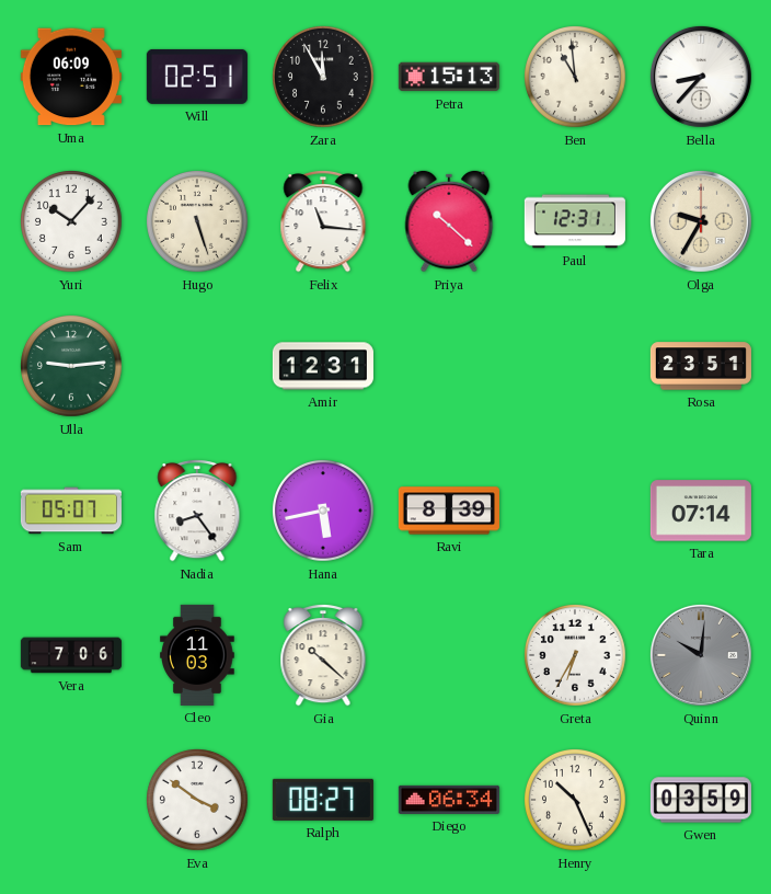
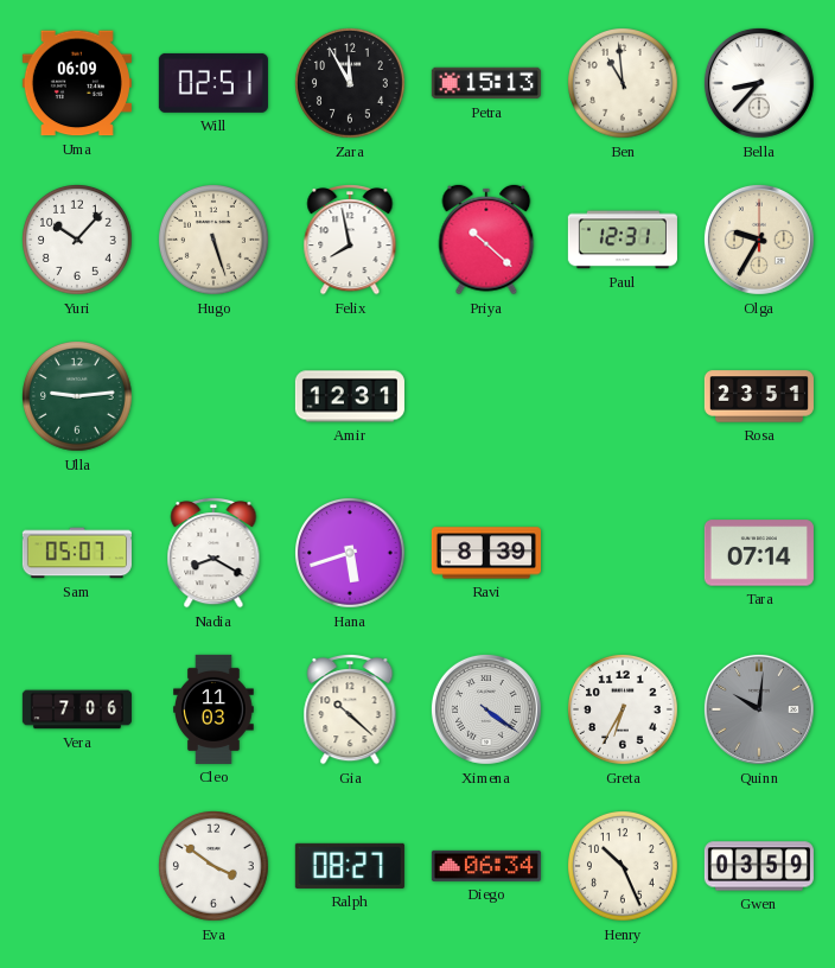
Felix: 11:16 -> 7:58
Nadia: 8:24 -> 8:20
Hana: 5:43 -> 5:42
Ximena: none -> 4:21
